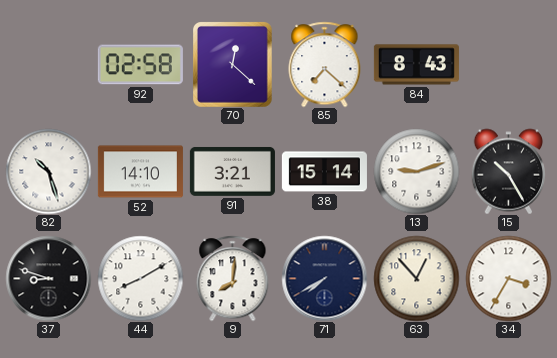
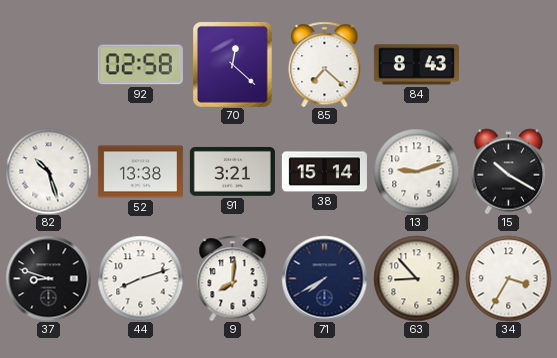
52: 14:10 -> 13:38
15: 10:25 -> 10:20
44: 8:10 -> 8:12
63: 12:53 -> 8:53
